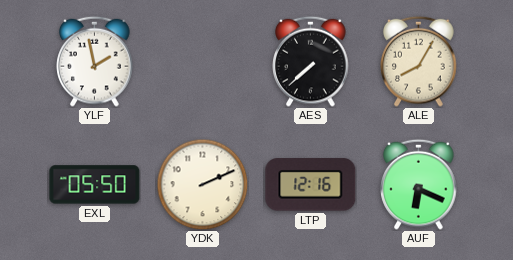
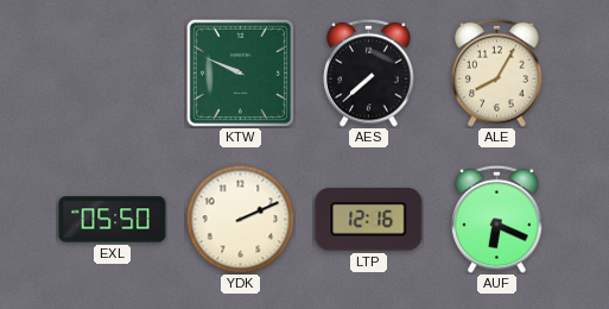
YLF: 1:58 -> none
KTW: none -> 9:49
